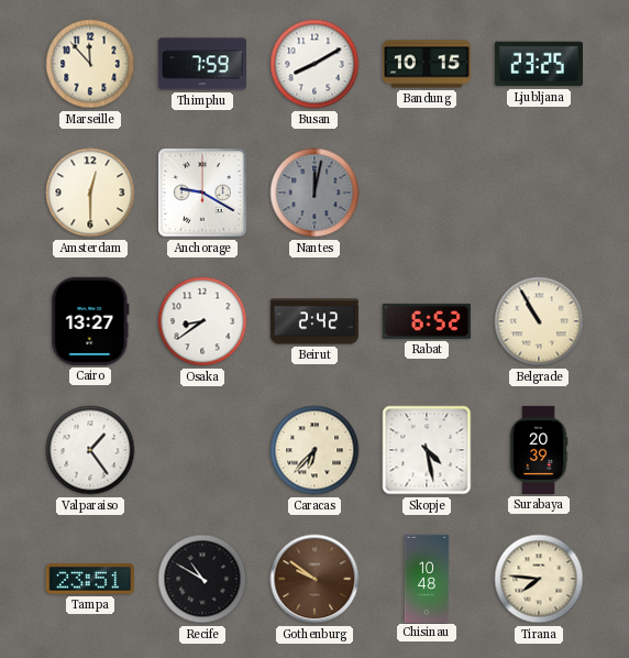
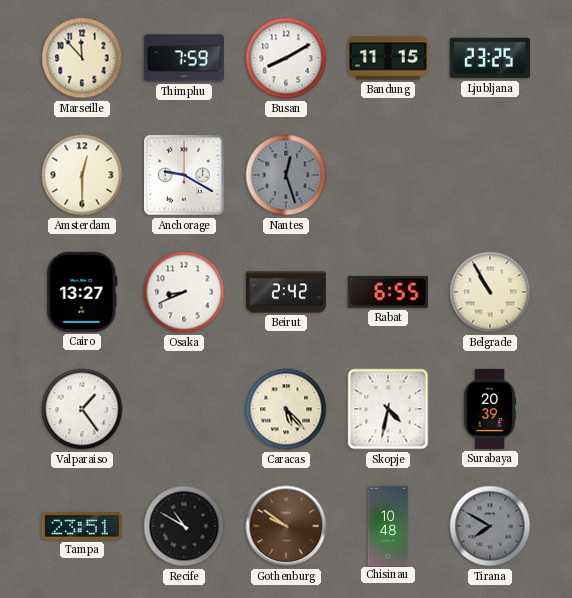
Bandung: 10:15 -> 11:15
Nantes: 12:02 -> 12:27
Osaka: 8:39 -> 8:41
Rabat: 6:52 -> 6:55
Caracas: 6:37 -> 5:23
Skopje: 4:28 -> 4:32
Tirana: 7:46 -> 7:50
Tirana dial: cream -> grey
